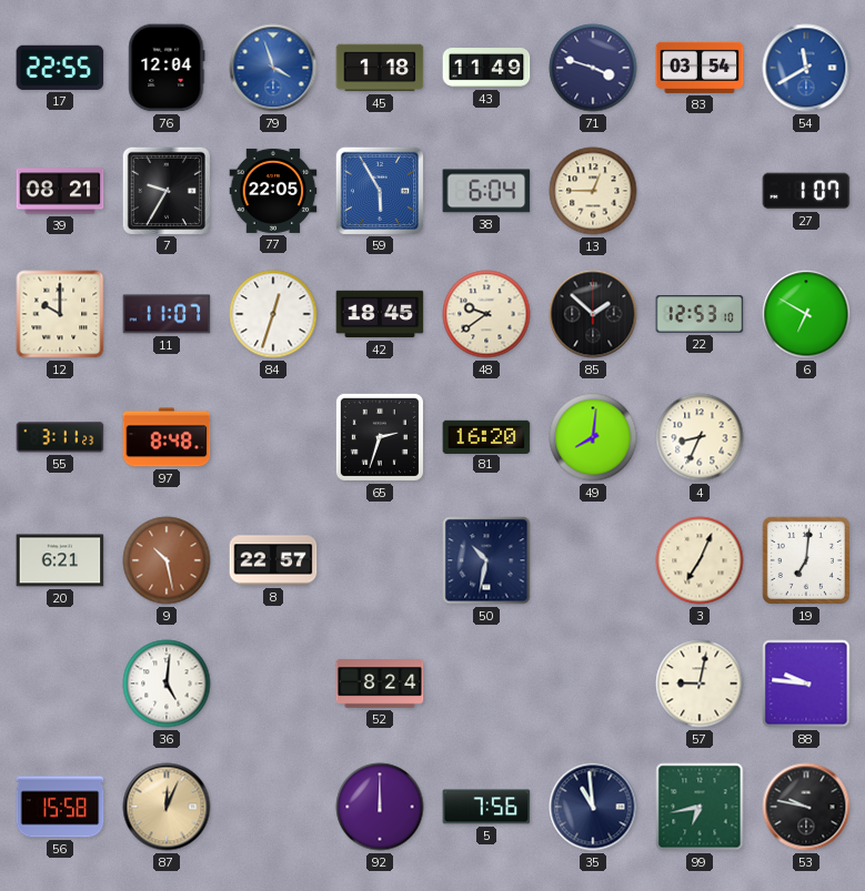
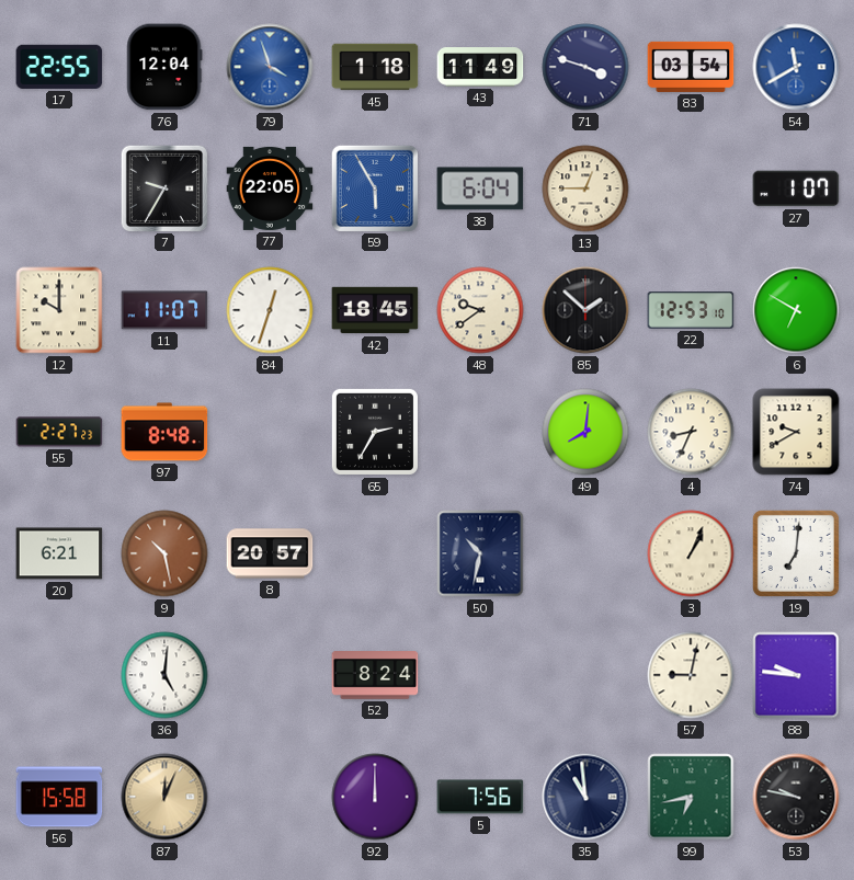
39: 08:21 -> none
55: 3:11 -> 2:27
65: 2:33 -> 2:35
81: 16:20 -> none
74: none -> 9:40
8: 22:57 -> 20:57
3: 7:04 -> 1:04
